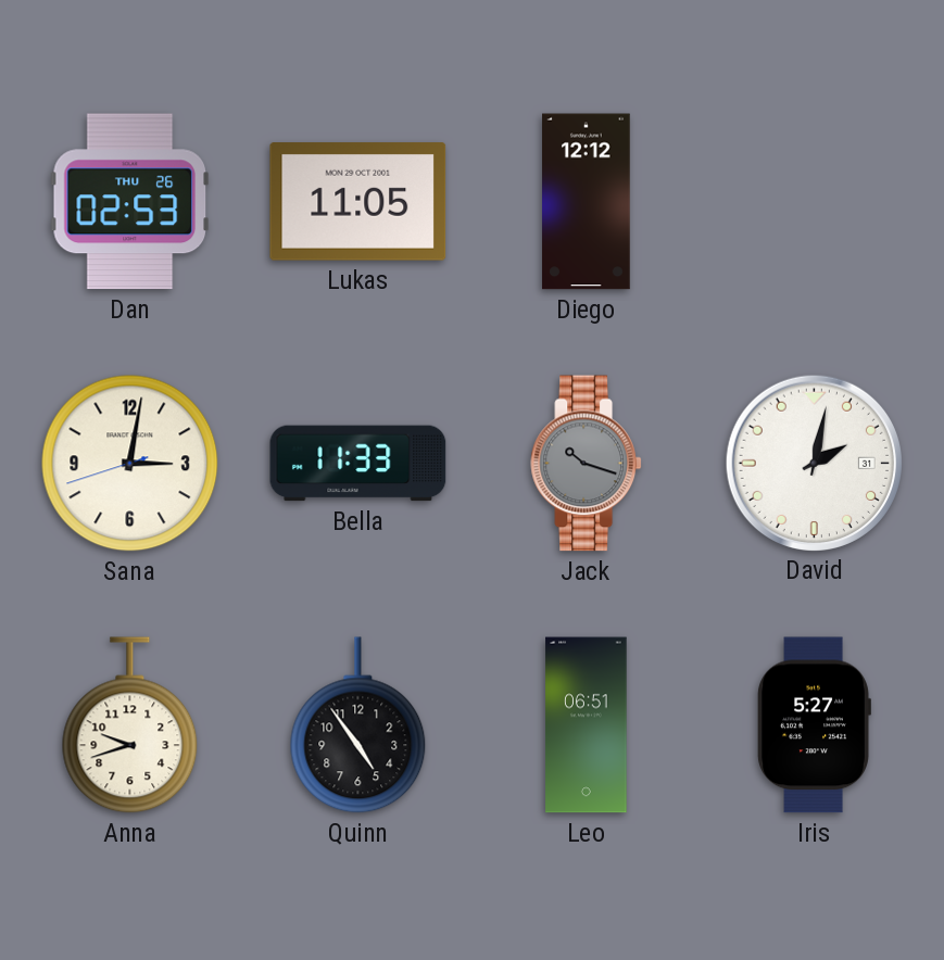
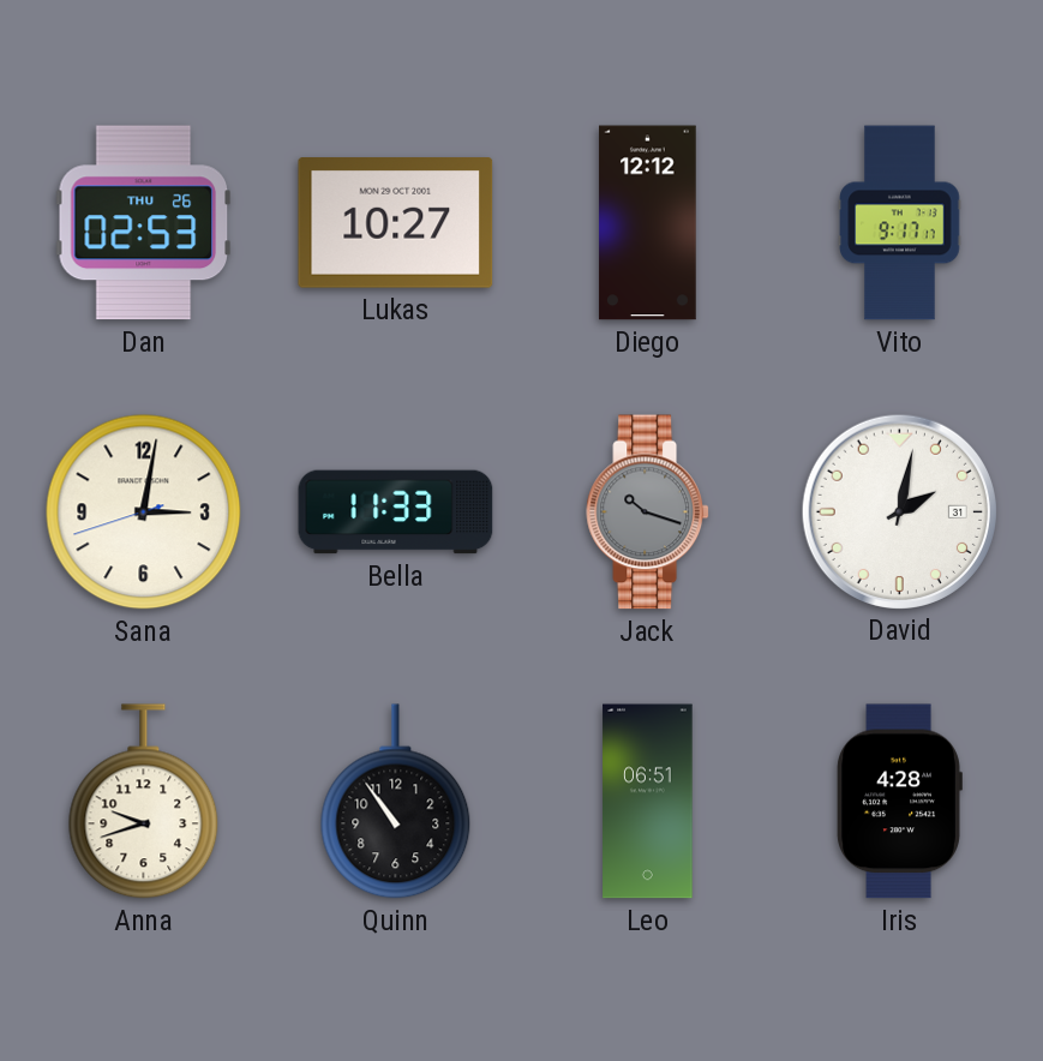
Lukas: 11:05 -> 10:27
Vito: none -> 9:17
Quinn: 4:54 -> 10:54
Iris: 5:27 -> 4:28
